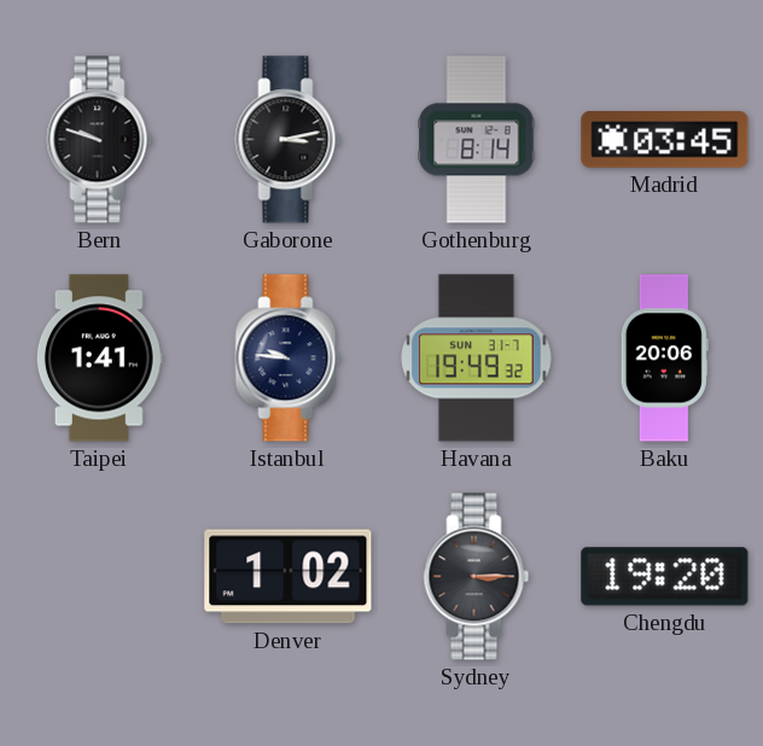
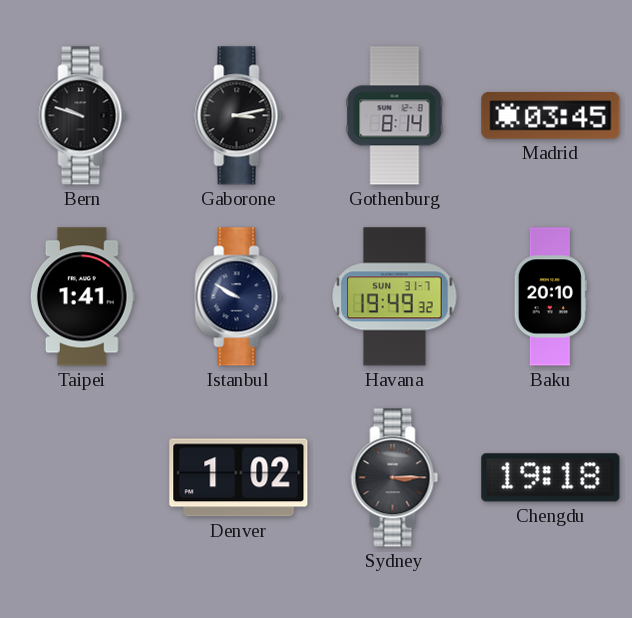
Istanbul: 9:46 -> 9:50
Baku: 20:06 -> 20:10
Chengdu: 19:20 -> 19:18
